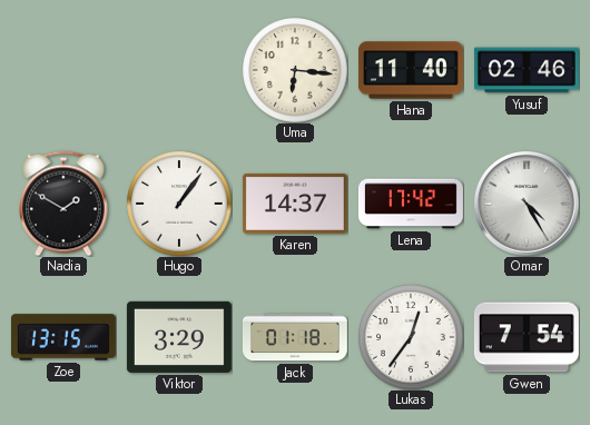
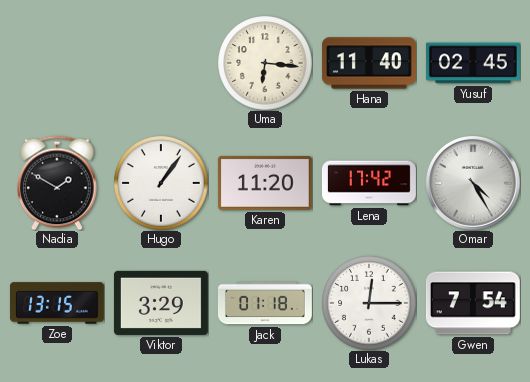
Yusuf: 02:46 -> 02:45
Karen: 14:37 -> 11:20
Lukas: 12:36 -> 12:15
